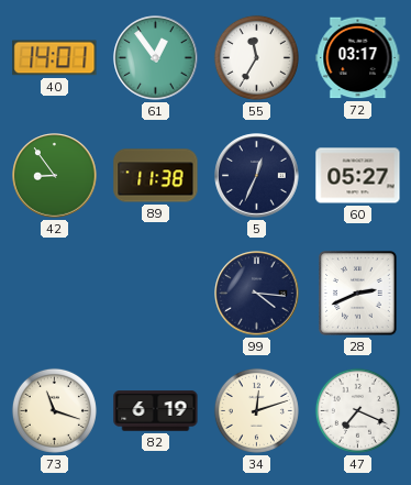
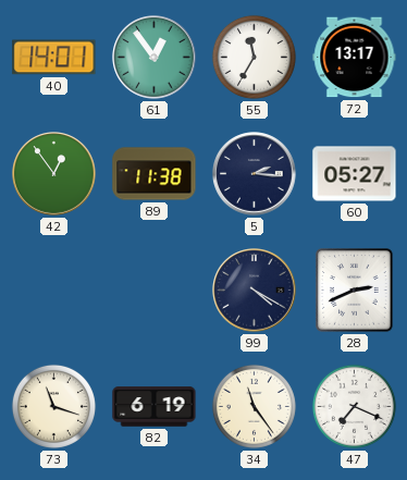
72: 03:17 -> 13:17
42: 8:54 -> 12:54
5: 12:34 -> 2:16
99: 4:16 -> 4:20
34: 12:12 -> 11:24
